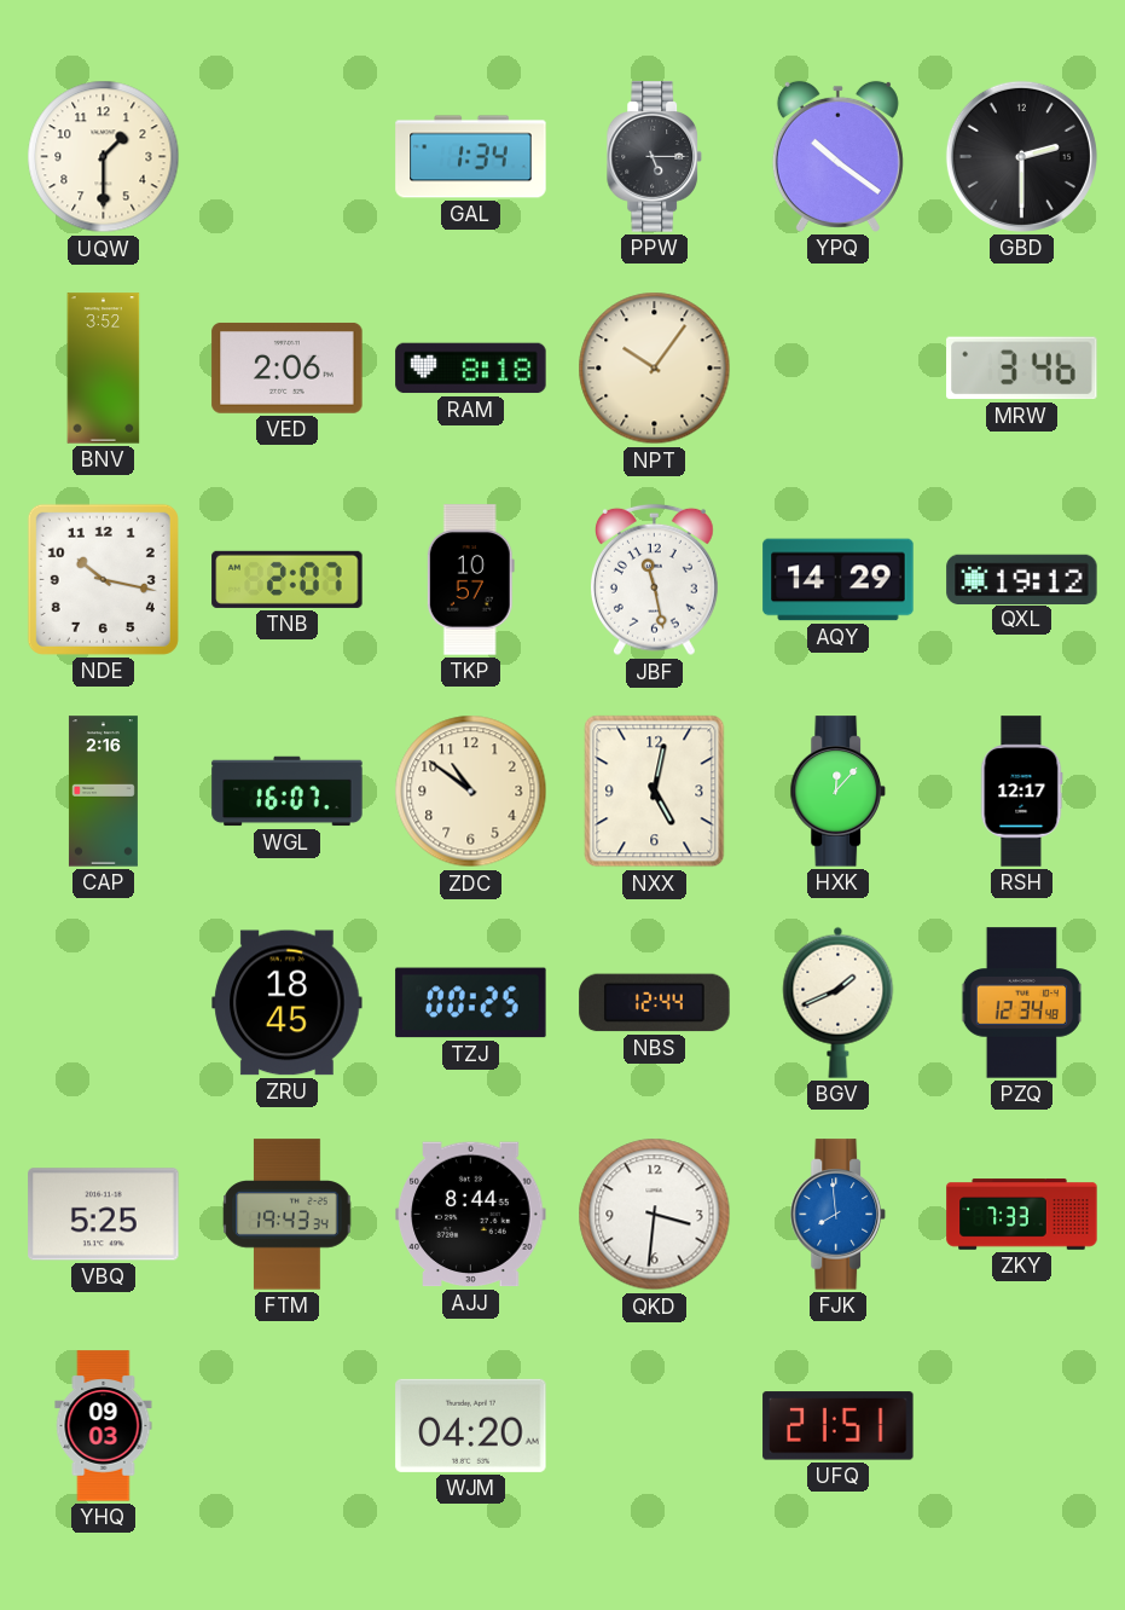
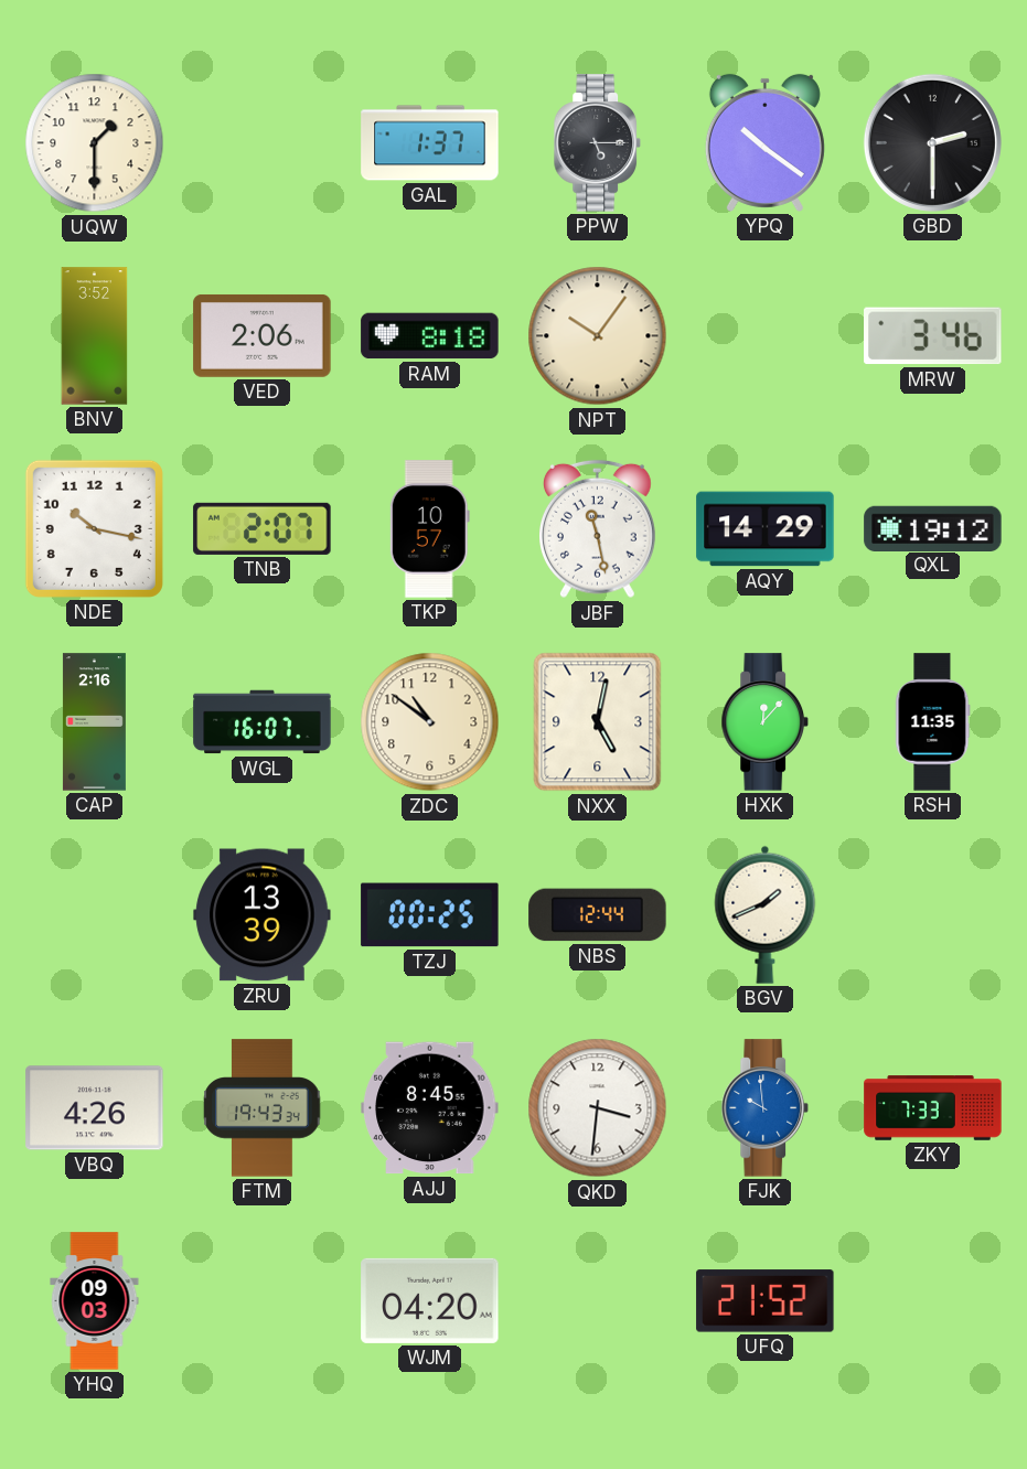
GAL: 1:34 -> 1:37
RSH: 12:17 -> 11:35
ZRU: 18:45 -> 13:39
PZQ: 12:34 -> none
VBQ: 5:25 -> 4:26
AJJ: 8:44 -> 8:45
FJK: 7:59 -> 9:59
UFQ: 21:51 -> 21:52
